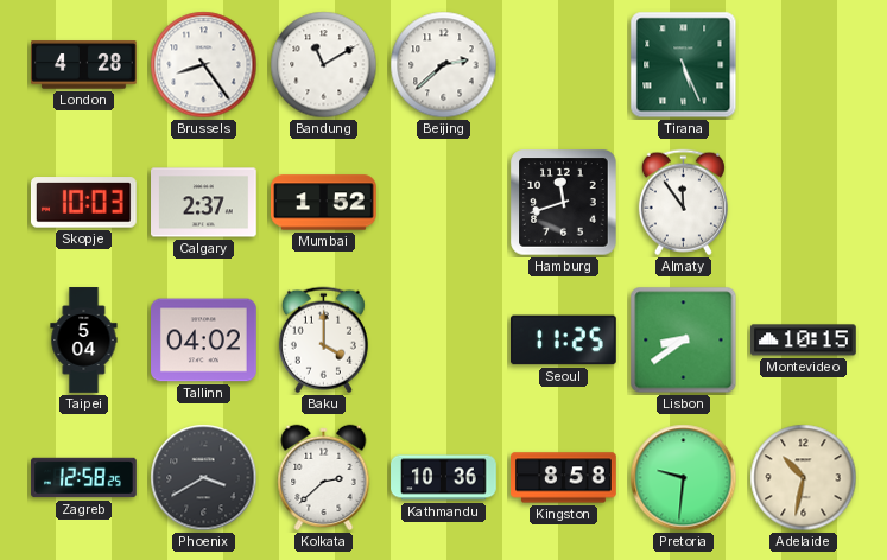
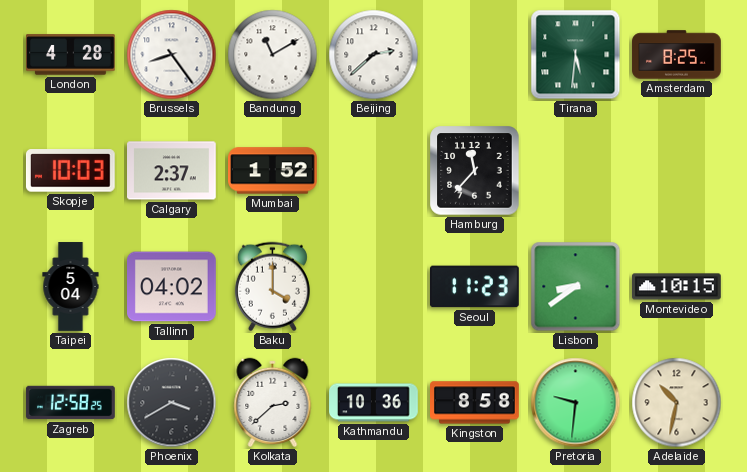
Tirana: 5:26 -> 5:31
Amsterdam: none -> 8:25
Hamburg: 11:42 -> 11:37
Almaty: 11:54 -> none
Seoul: 11:25 -> 11:23
